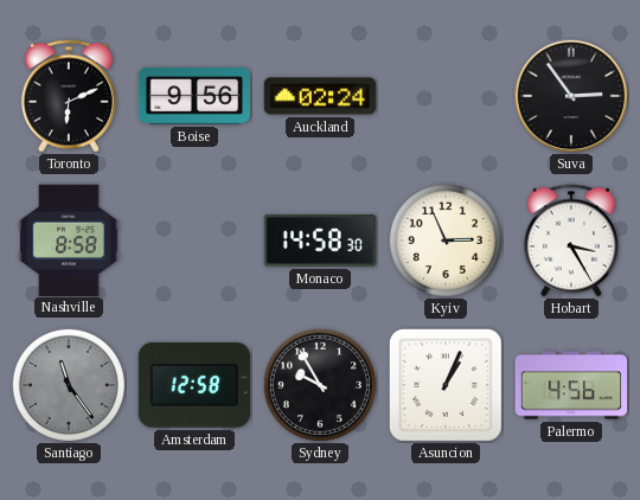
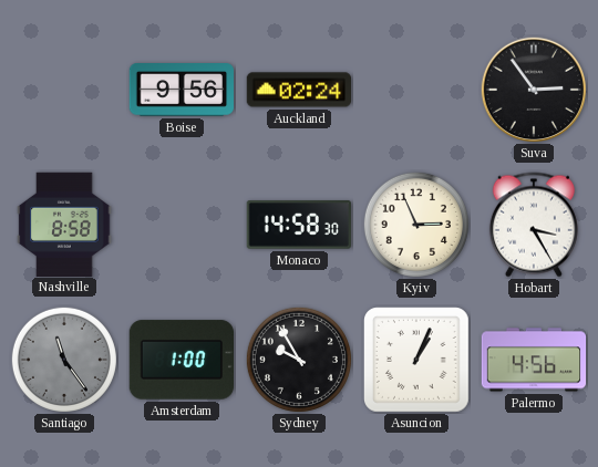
Toronto: 6:11 -> none
Amsterdam: 12:58 -> 1:00
